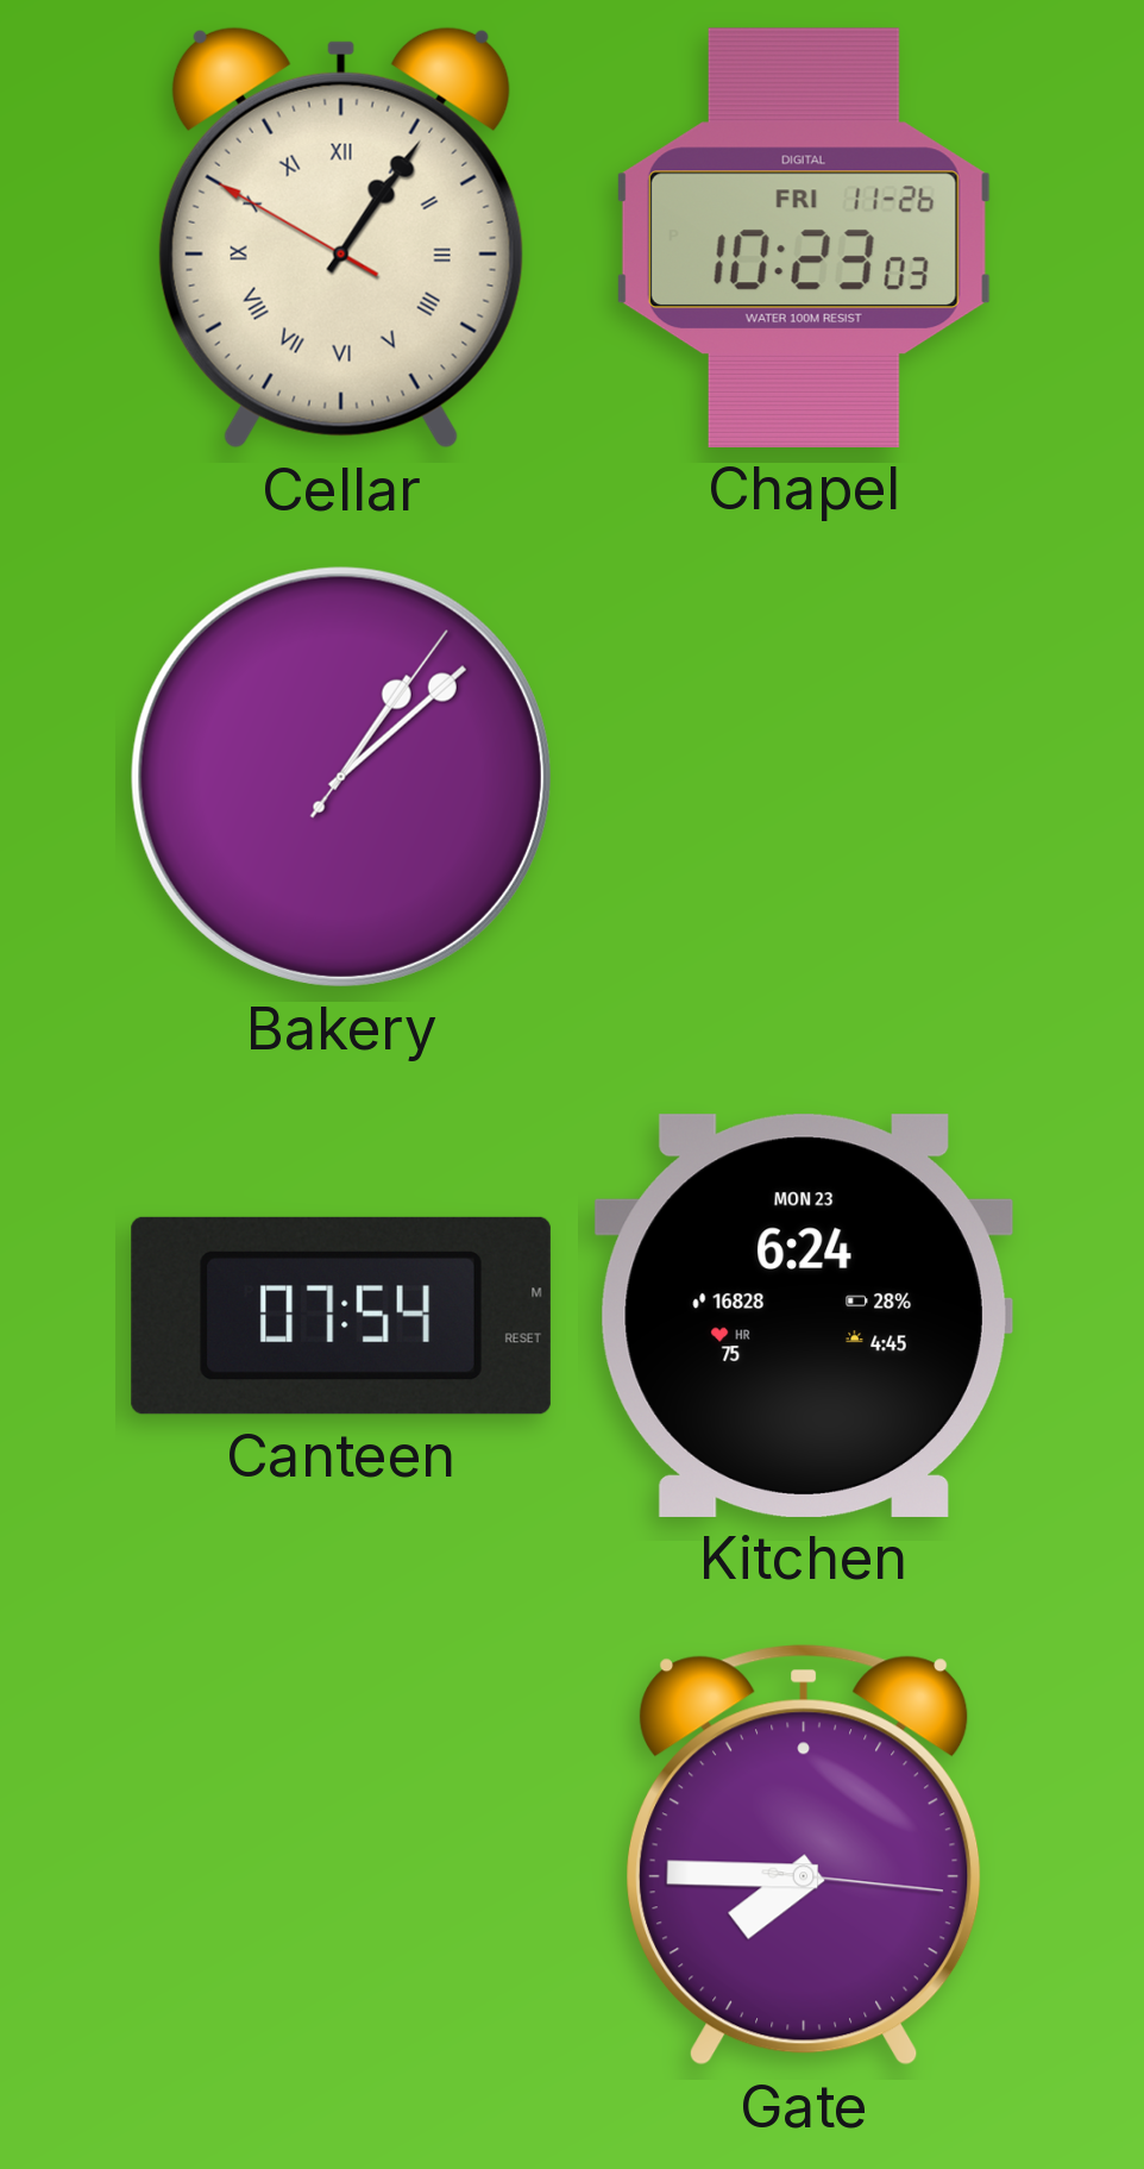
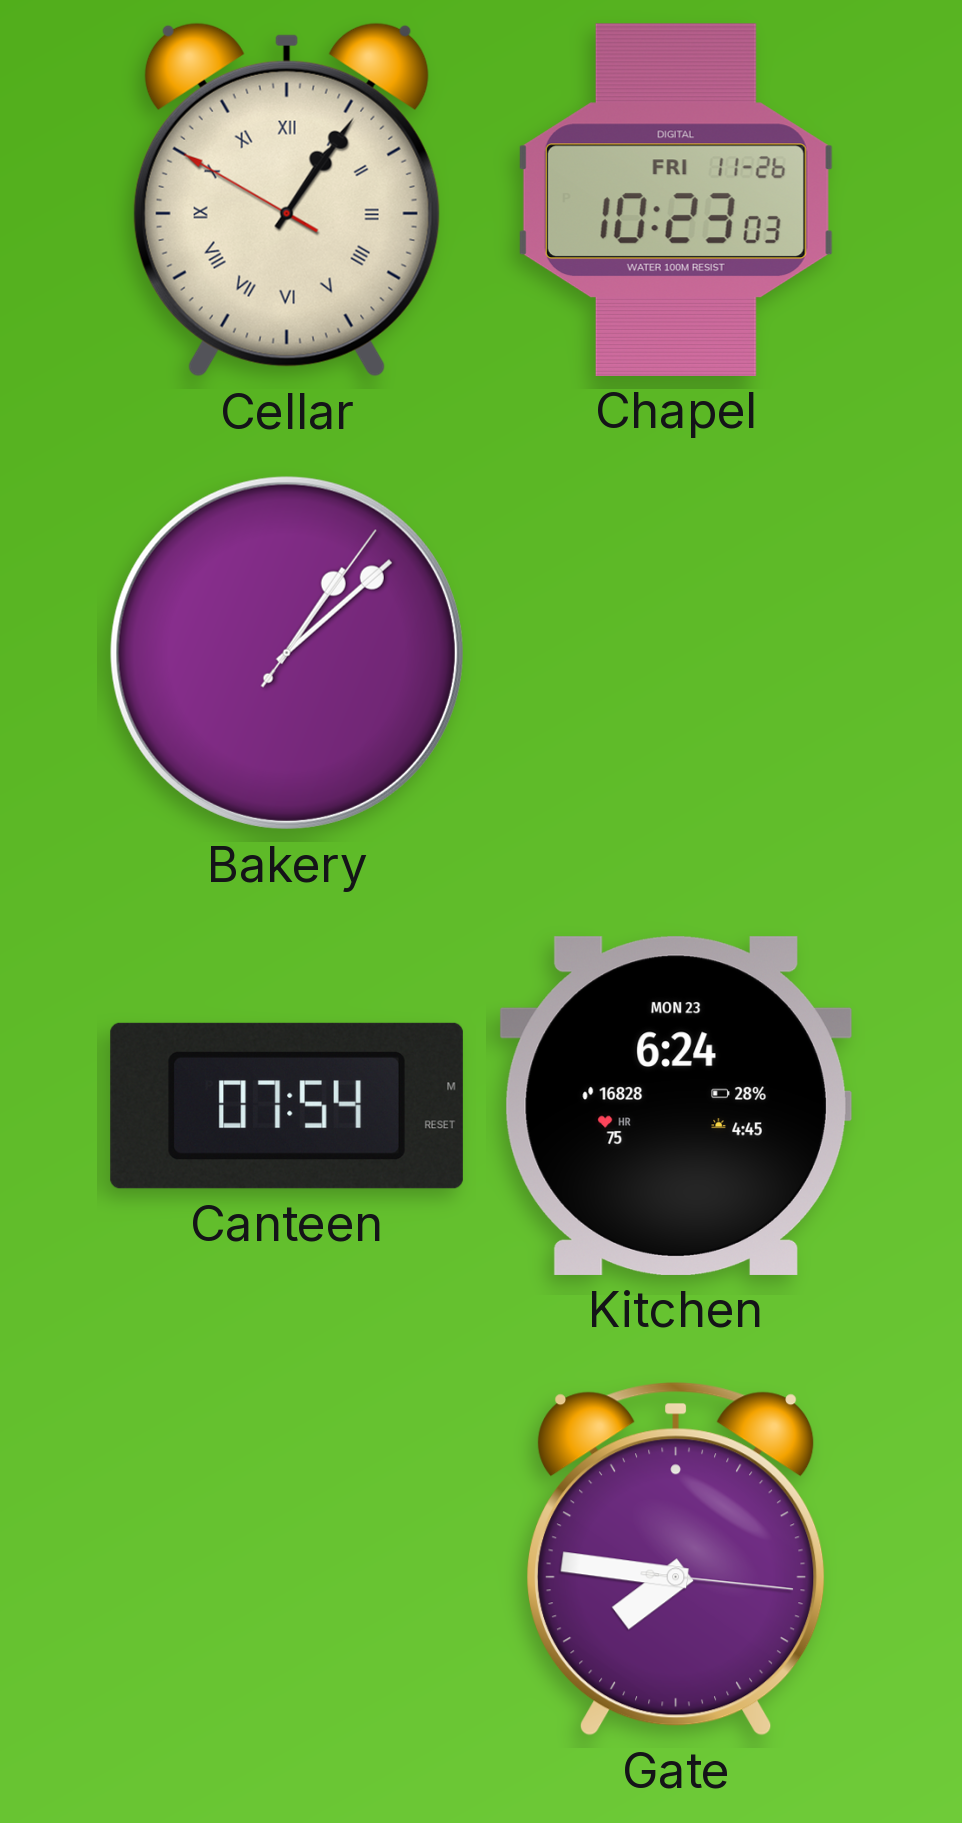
Gate: 7:45 -> 7:46
